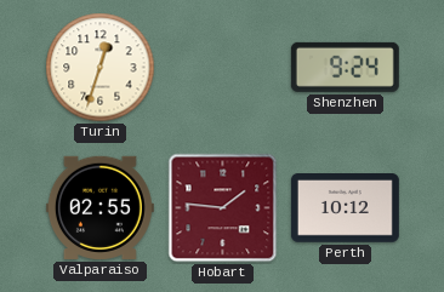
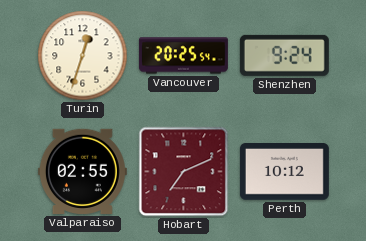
Vancouver: none -> 20:25
Hobart: 1:46 -> 7:11
